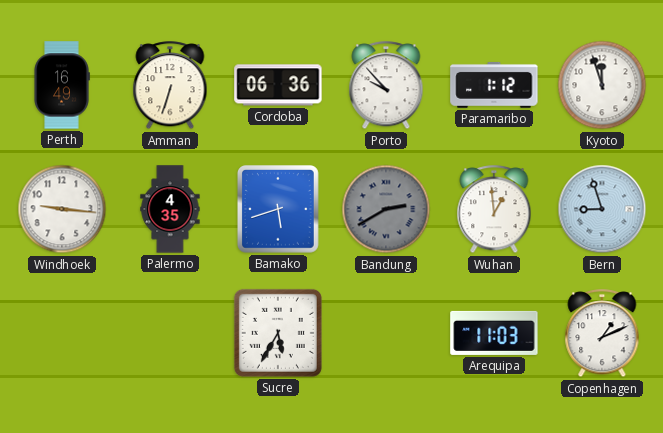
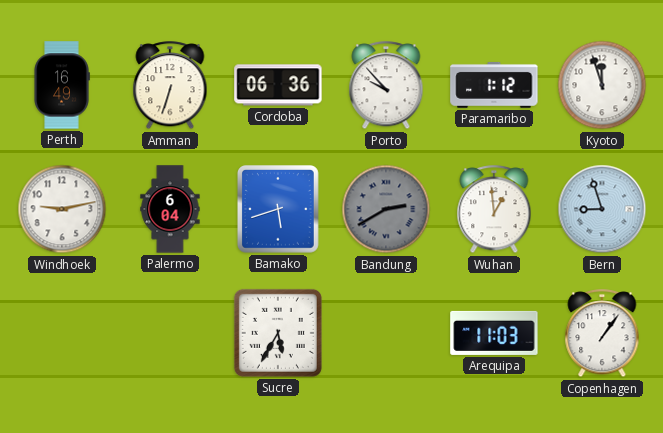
Windhoek: 9:16 -> 9:13
Palermo: 4:35 -> 6:04
Copenhagen: 1:11 -> 1:06
